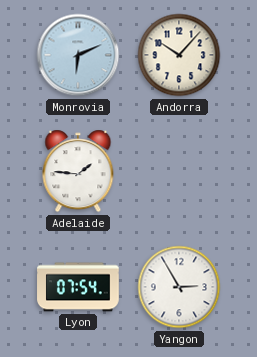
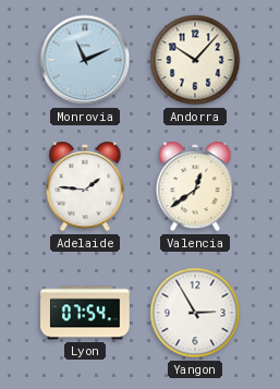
Monrovia: 6:11 -> 11:11
Valencia: none -> 12:39
